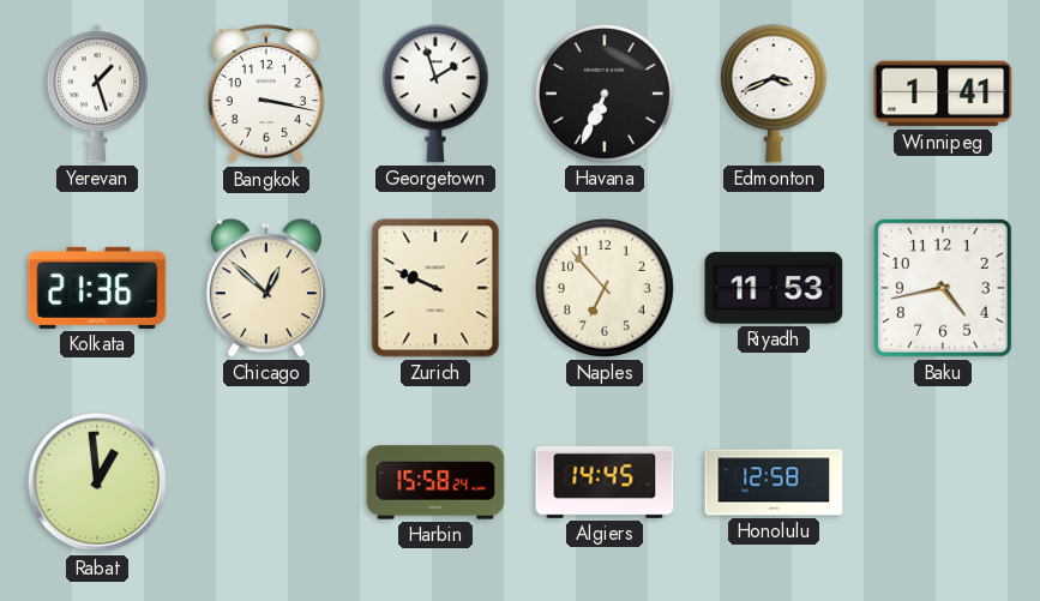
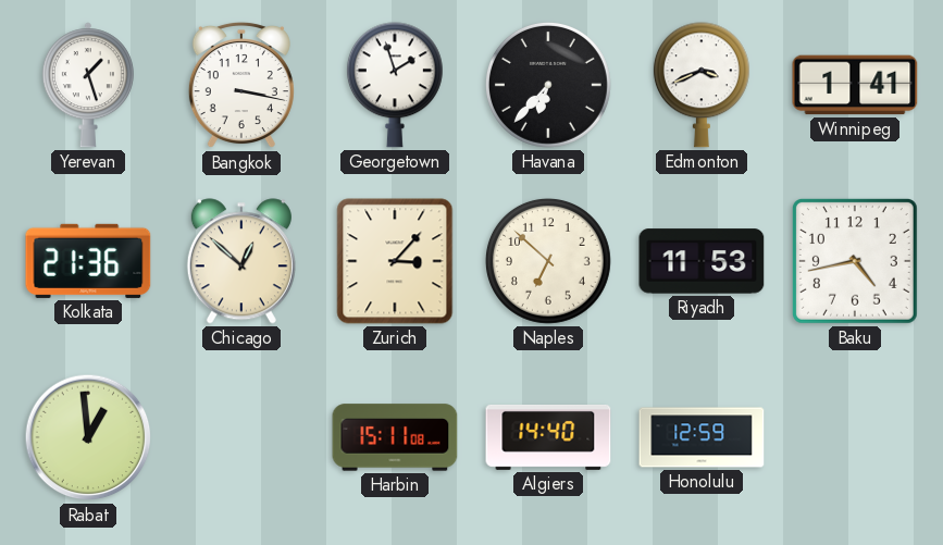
Havana: 6:34 -> 6:37
Zurich: 9:49 -> 3:07
Naples: 6:53 -> 6:52
Harbin: 15:58 -> 15:11
Algiers: 14:45 -> 14:40
Honolulu: 12:58 -> 12:59
